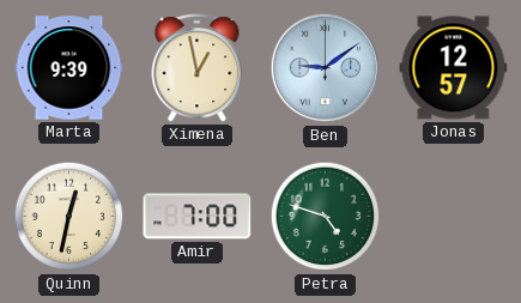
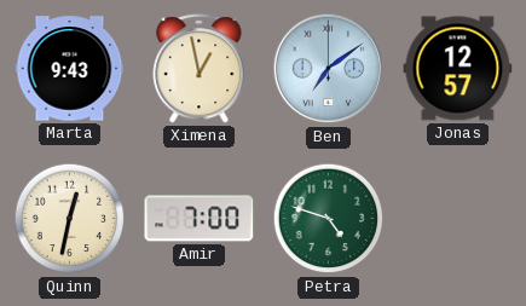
Marta: 9:39 -> 9:43
Ben: 9:09 -> 7:09
